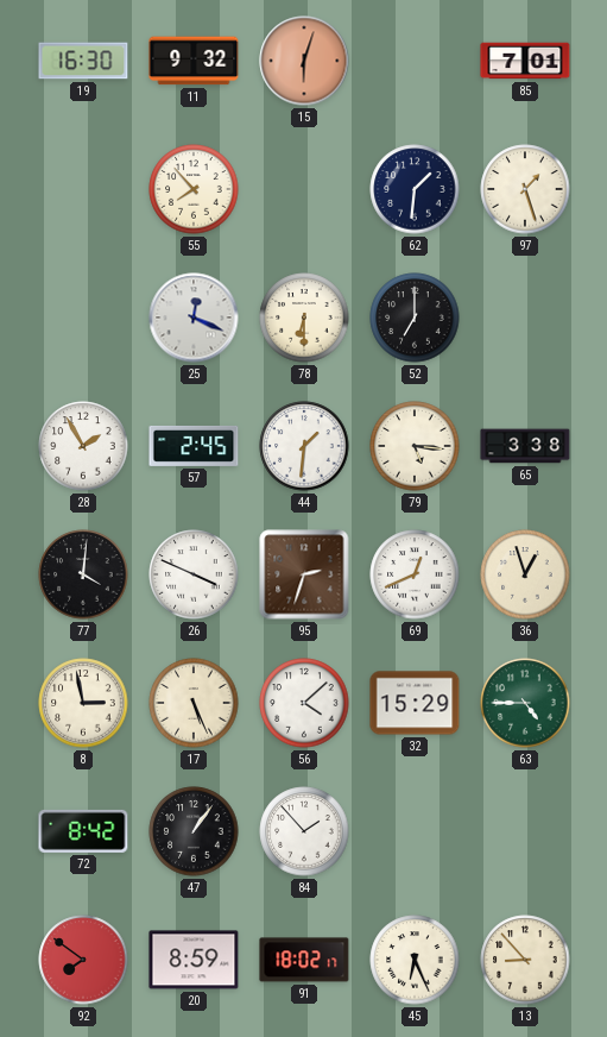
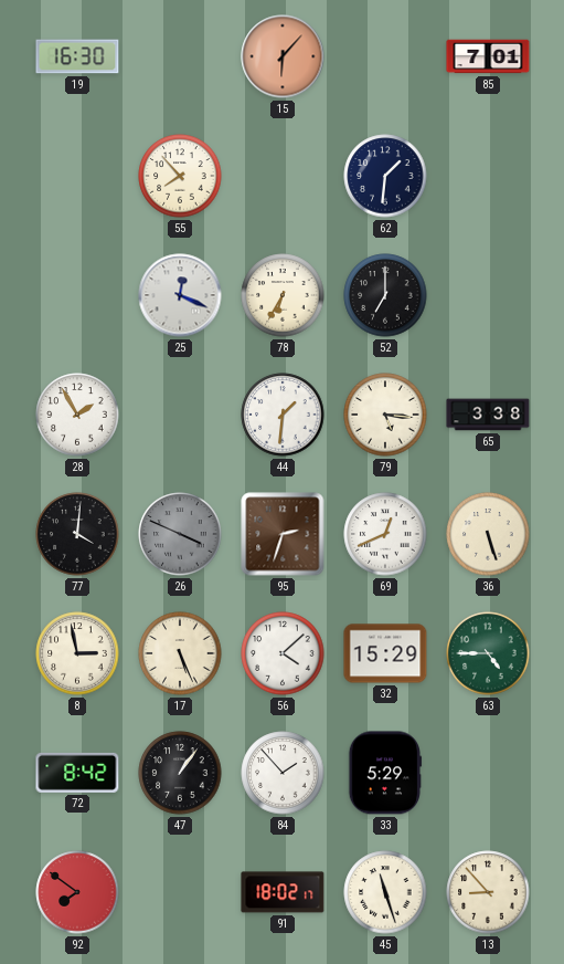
11: 9:32 -> none
15: 6:03 -> 6:07
97: 1:27 -> none
78: 6:30 -> 6:35
57: 2:45 -> none
26 dial: white -> grey
36: 12:57 -> 5:27
33: none -> 5:29
20: 8:59 -> none
45: 6:26 -> 11:27
